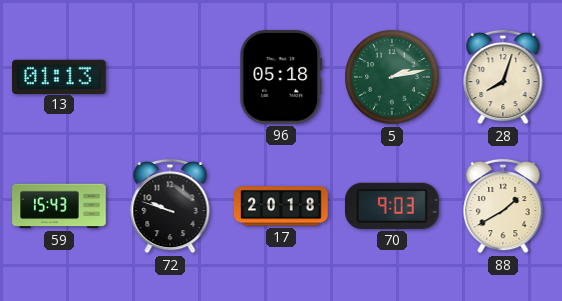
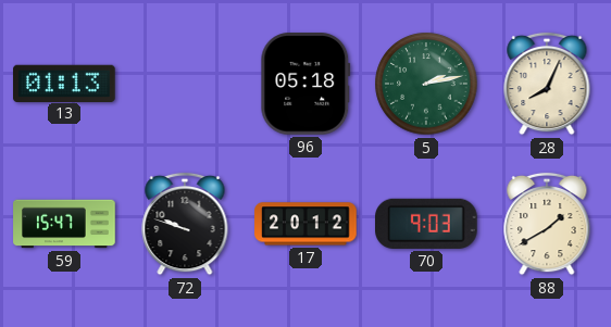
28: 8:03 -> 8:04
59: 15:43 -> 15:47
17: 20:18 -> 20:12
